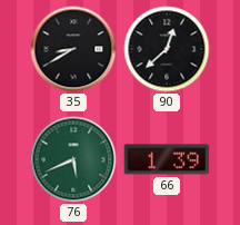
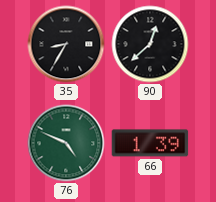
35: 8:40 -> 8:35
76: 5:41 -> 4:49
